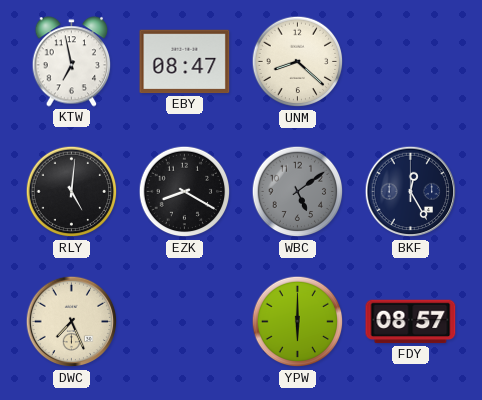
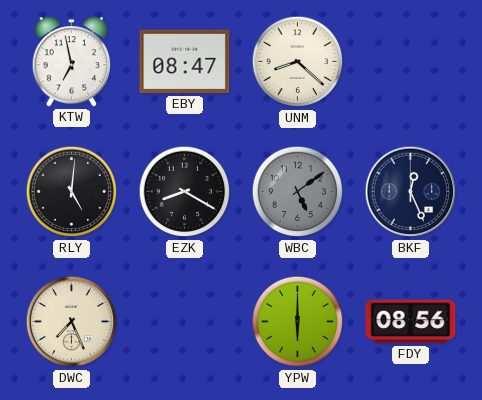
BKF: 12:25 -> 12:26
FDY: 08:57 -> 08:56
